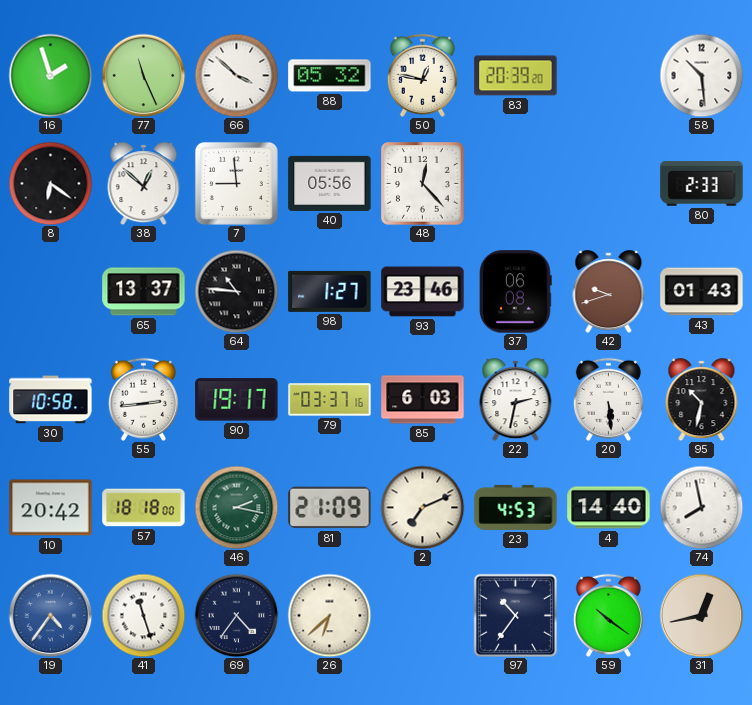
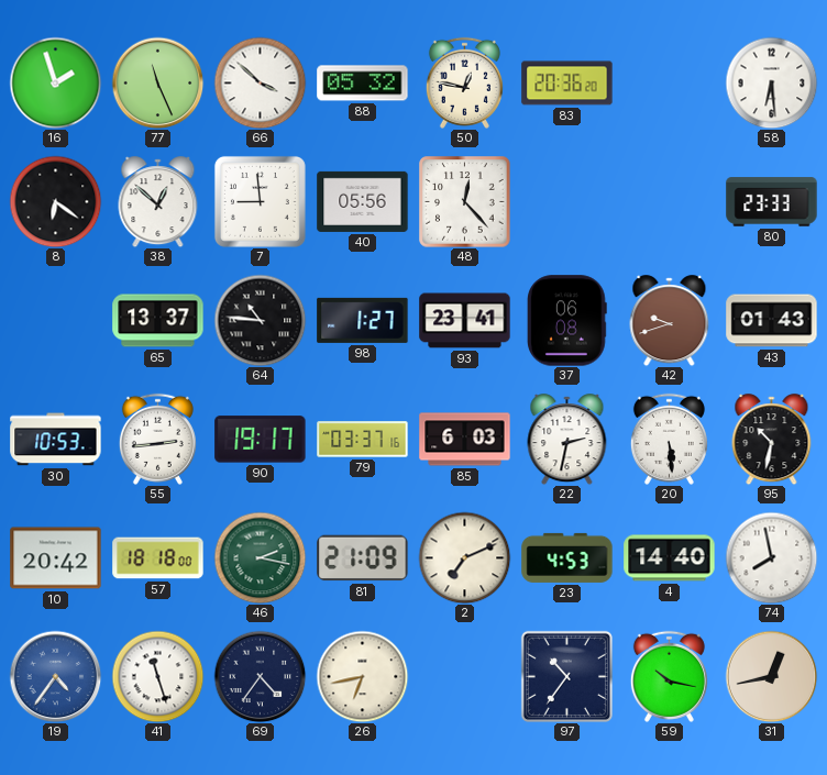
83: 20:39 -> 20:36
58: 10:29 -> 6:29
80: 2:33 -> 23:33
93: 23:46 -> 23:41
30: 10:58 -> 10:53
26: 6:38 -> 6:43
59: 10:21 -> 10:17
